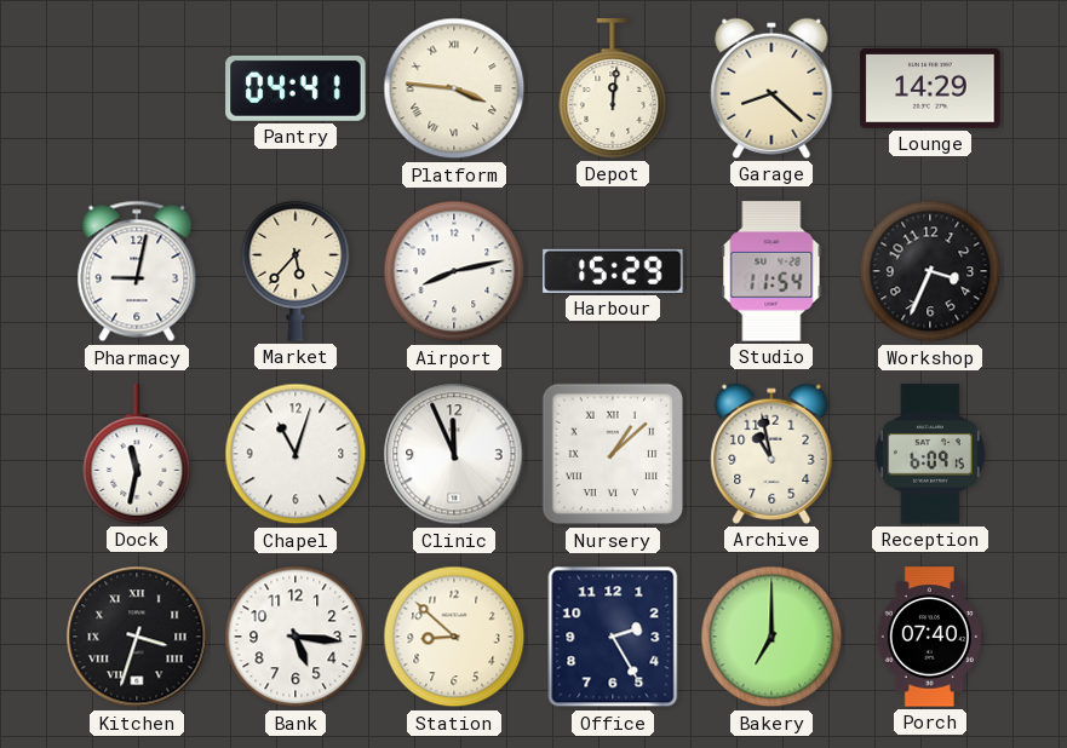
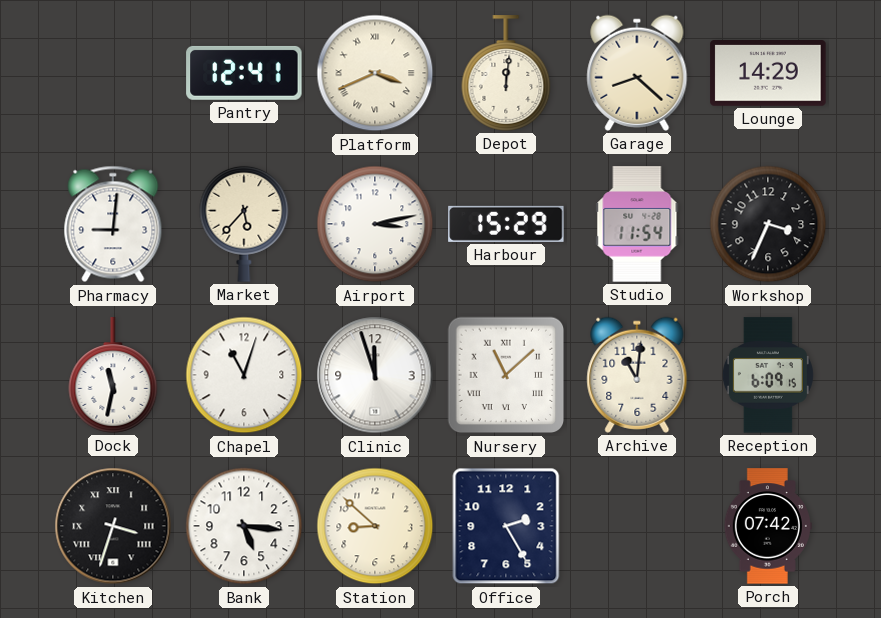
Pantry: 04:41 -> 12:41
Platform: 3:46 -> 3:41
Pharmacy: 9:02 -> 9:01
Airport: 8:13 -> 3:13
Clinic: 11:56 -> 11:57
Nursery: 1:08 -> 11:08
Archive: 10:58 -> 11:01
Bakery: 7:00 -> none
Porch: 07:40 -> 07:42
